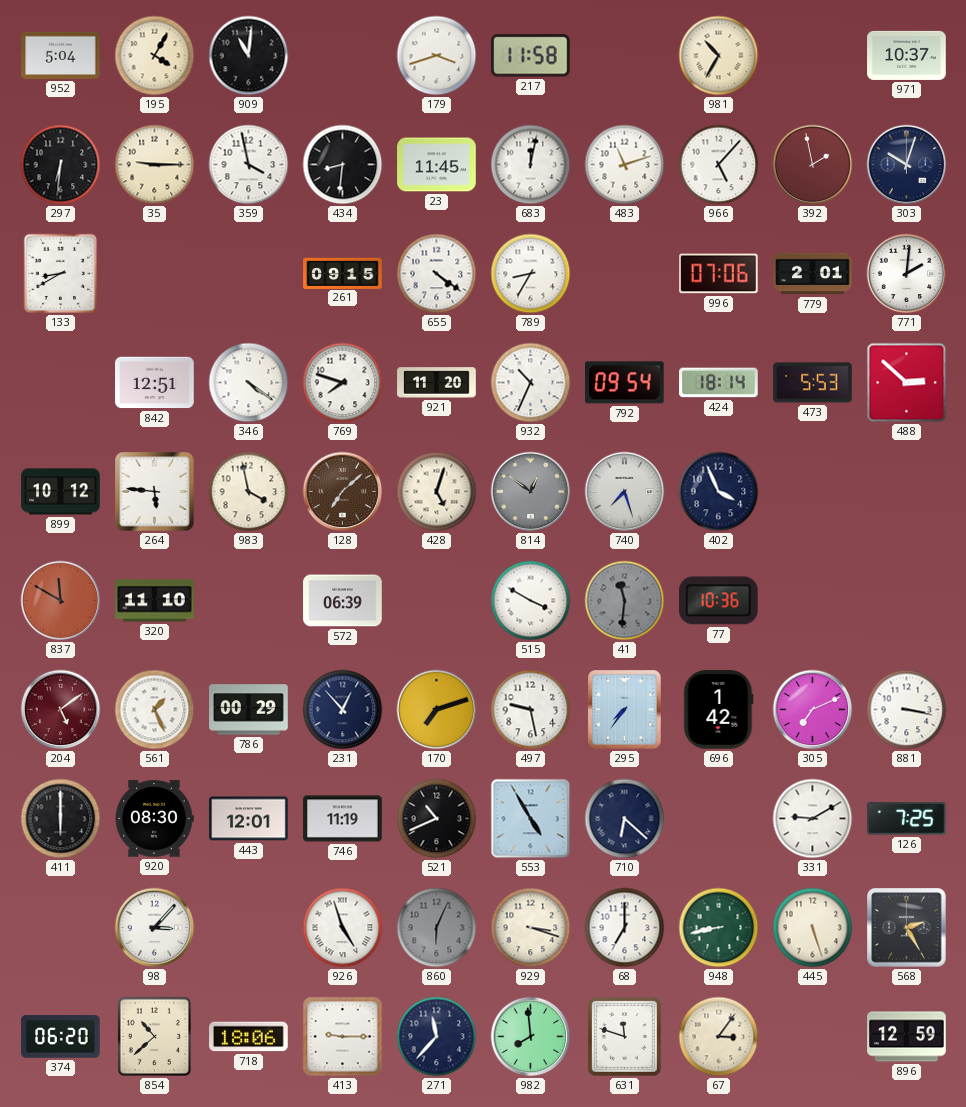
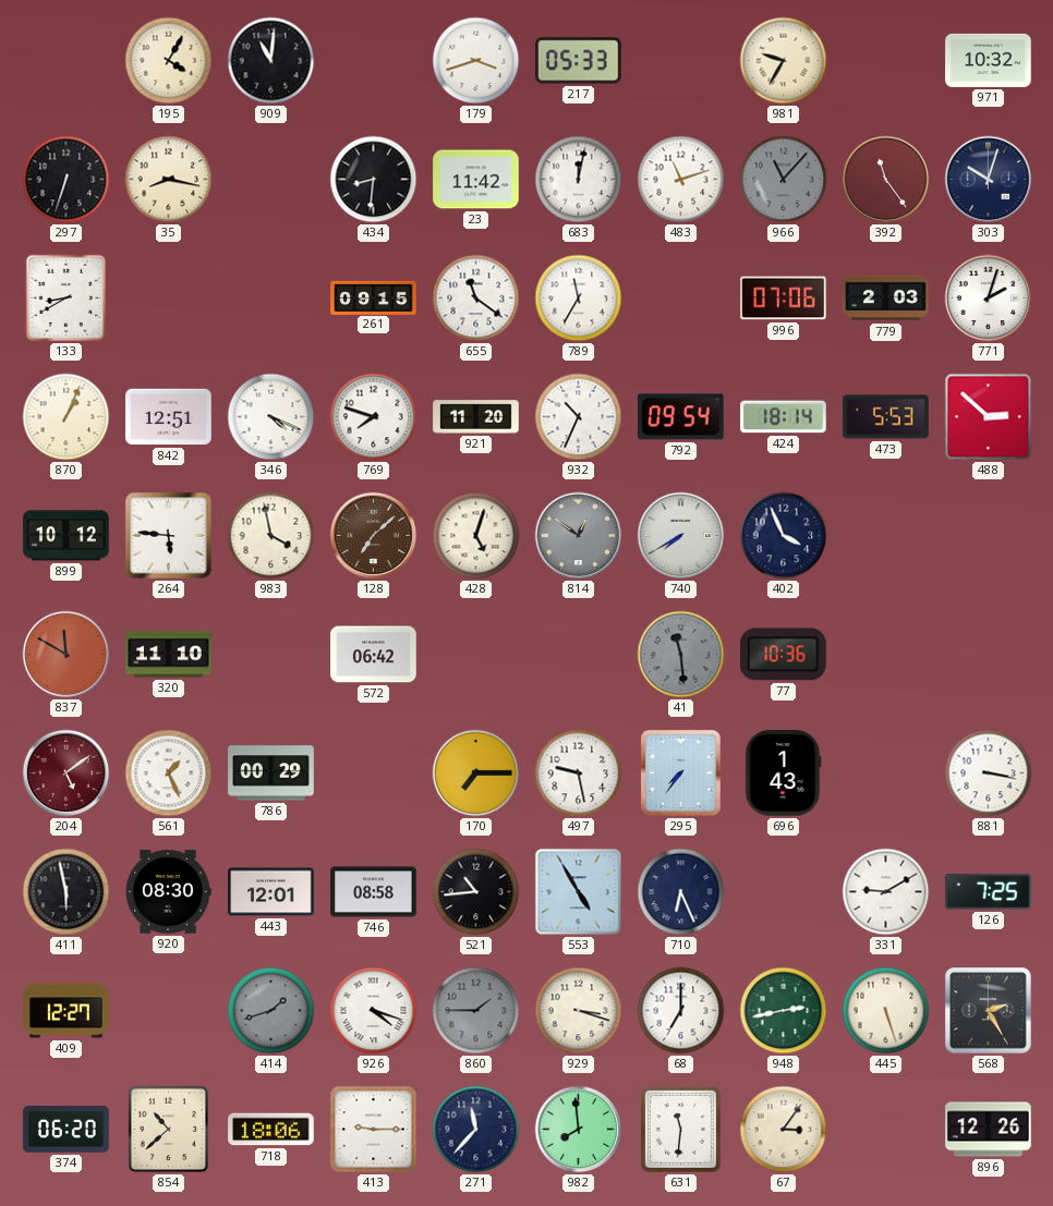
952: 5:04 -> none
217: 11:58 -> 05:33
981: 10:35 -> 9:35
971: 10:37 -> 10:32
297: 6:31 -> 6:33
35: 9:15 -> 8:17
359: 3:58 -> none
23: 11:45 -> 11:42
966: 5:07 -> 11:07
966 dial: white -> grey
392: 1:58 -> 11:24
655: 4:21 -> 11:21
789: 8:35 -> 11:35
779: 2:01 -> 2:03
771: 2:01 -> 2:03
870: none -> 1:04
346: 4:21 -> 4:19
740: 7:27 -> 7:40
572: 06:39 -> 06:42
515: 3:50 -> none
41: 11:31 -> 11:29
231: 12:53 -> none
170: 7:12 -> 7:15
696: 1:42 -> 1:43
305: 7:11 -> none
411: 6:00 -> 5:58
746: 11:19 -> 08:58
521: 10:41 -> 10:44
710: 6:22 -> 6:26
409: none -> 12:27
98: 3:07 -> none
414: none -> 1:42
926: 4:57 -> 4:18
860: 6:04 -> 1:45
948: 8:43 -> 2:43
631: 11:48 -> 11:31
896: 12:59 -> 12:26
